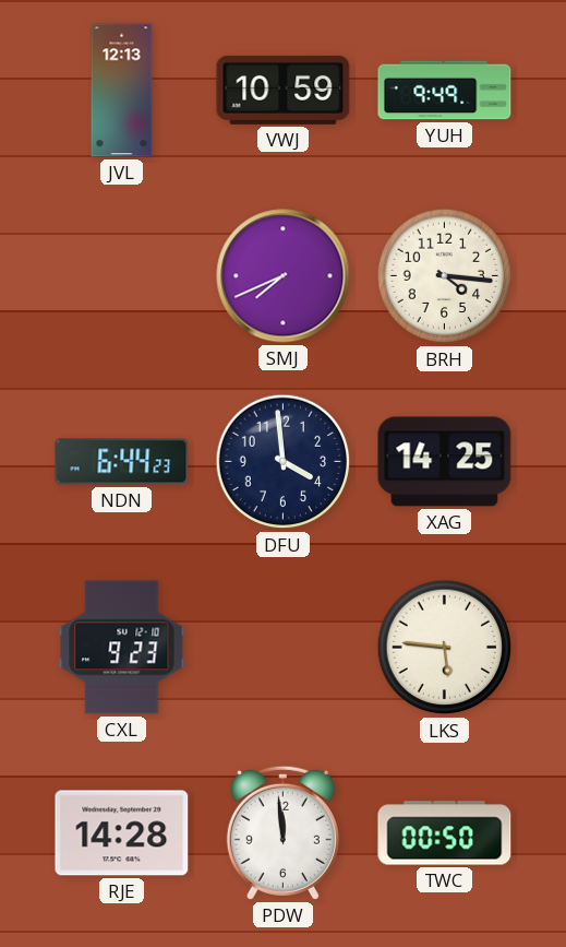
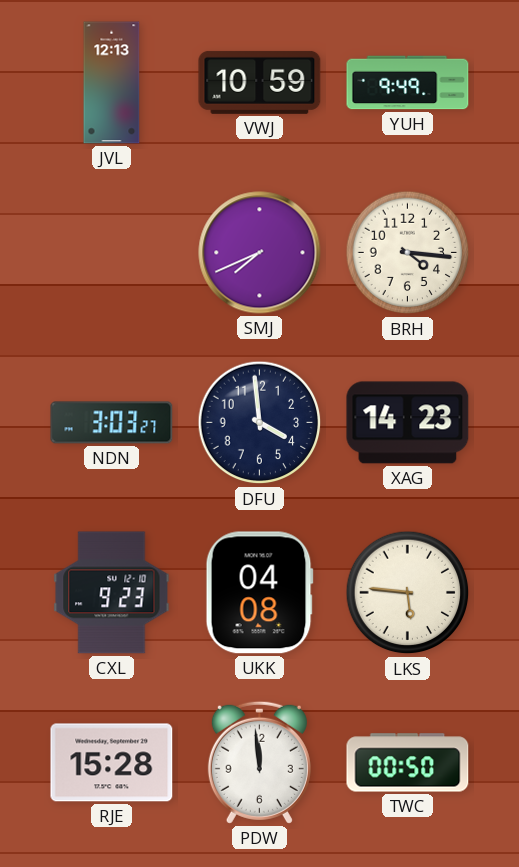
NDN: 6:44 -> 3:03
XAG: 14:25 -> 14:23
UKK: none -> 04:08
RJE: 14:28 -> 15:28
